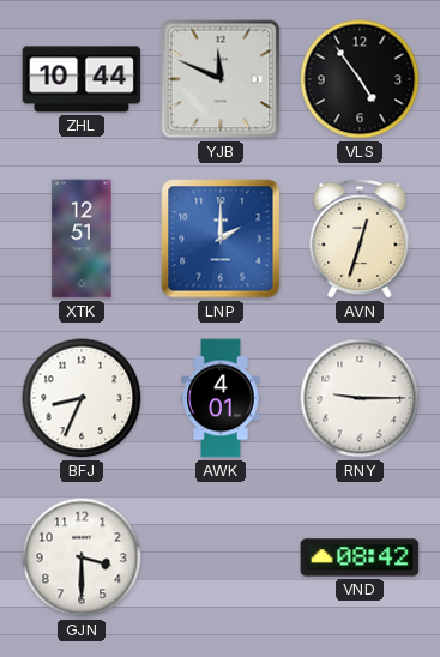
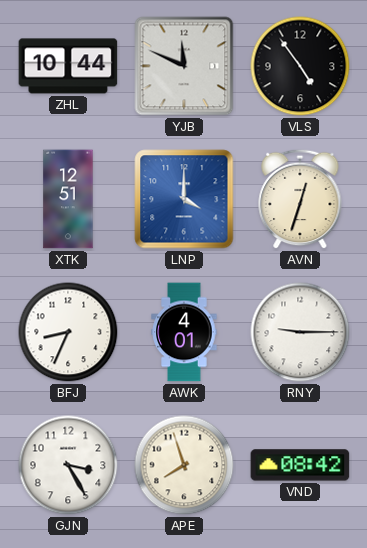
LNP: 2:00 -> 4:00
GJN: 3:30 -> 3:25
APE: none -> 7:57
